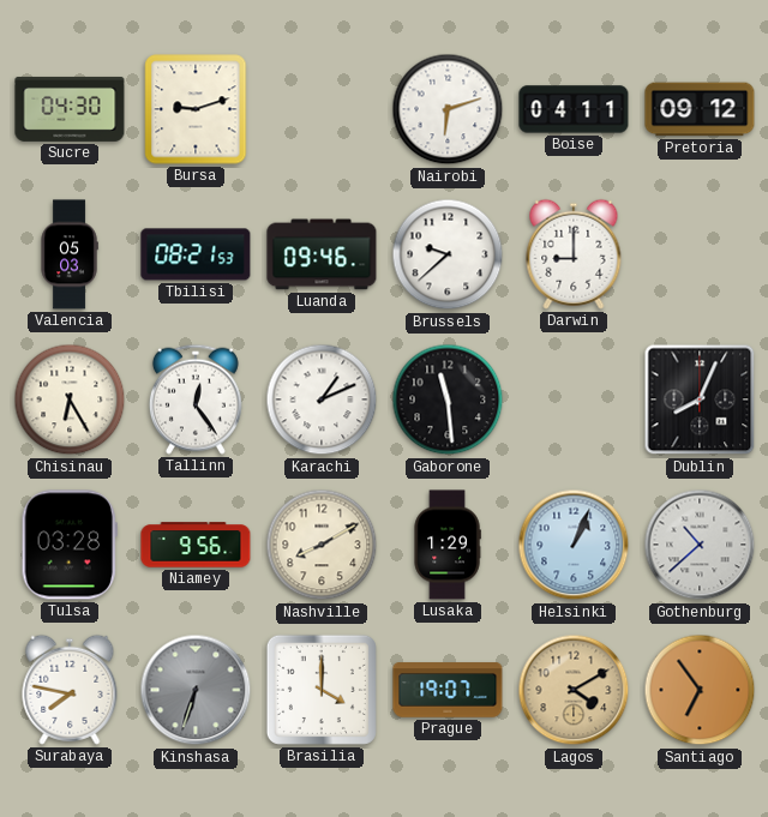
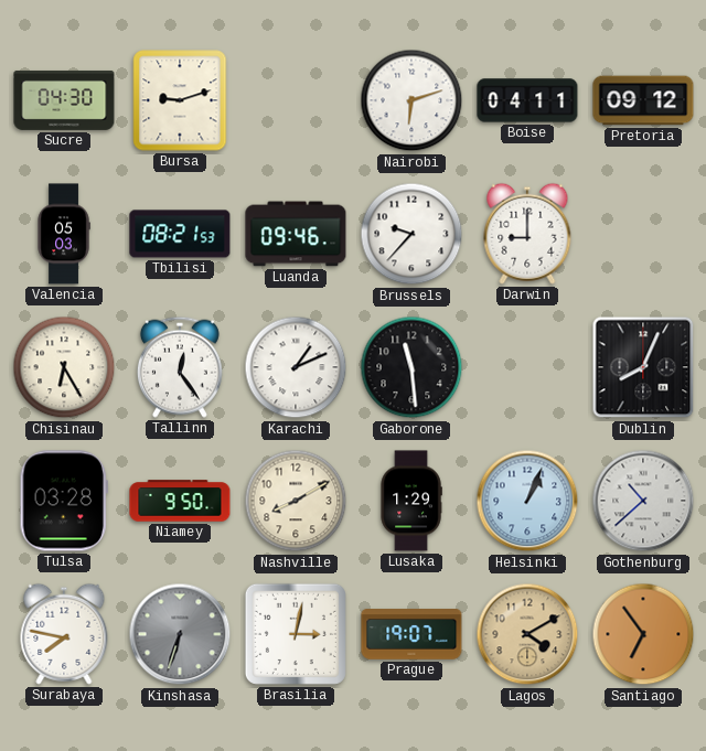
Brussels: 9:38 -> 9:37
Niamey: 9:56 -> 9:50
Brasilia: 4:00 -> 3:02
